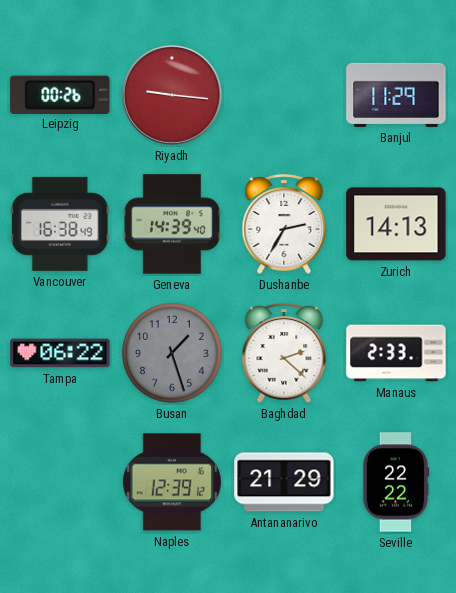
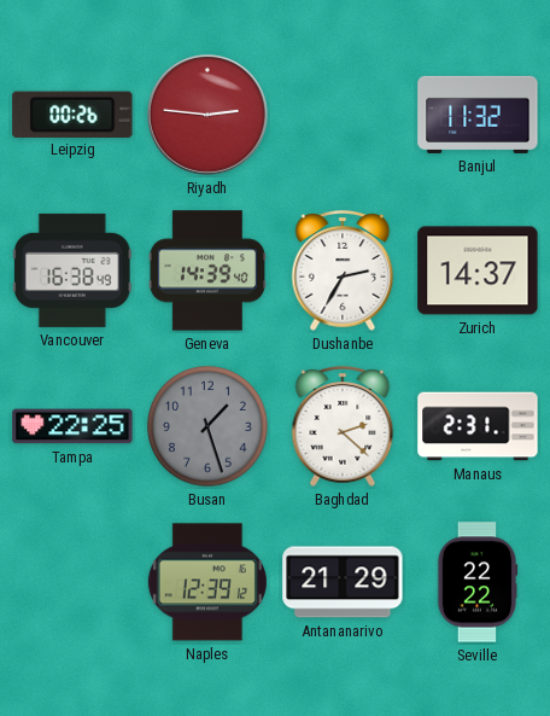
Riyadh: 9:16 -> 2:46
Banjul: 11:29 -> 11:32
Zurich: 14:13 -> 14:37
Tampa: 06:22 -> 22:25
Manaus: 2:33 -> 2:31
